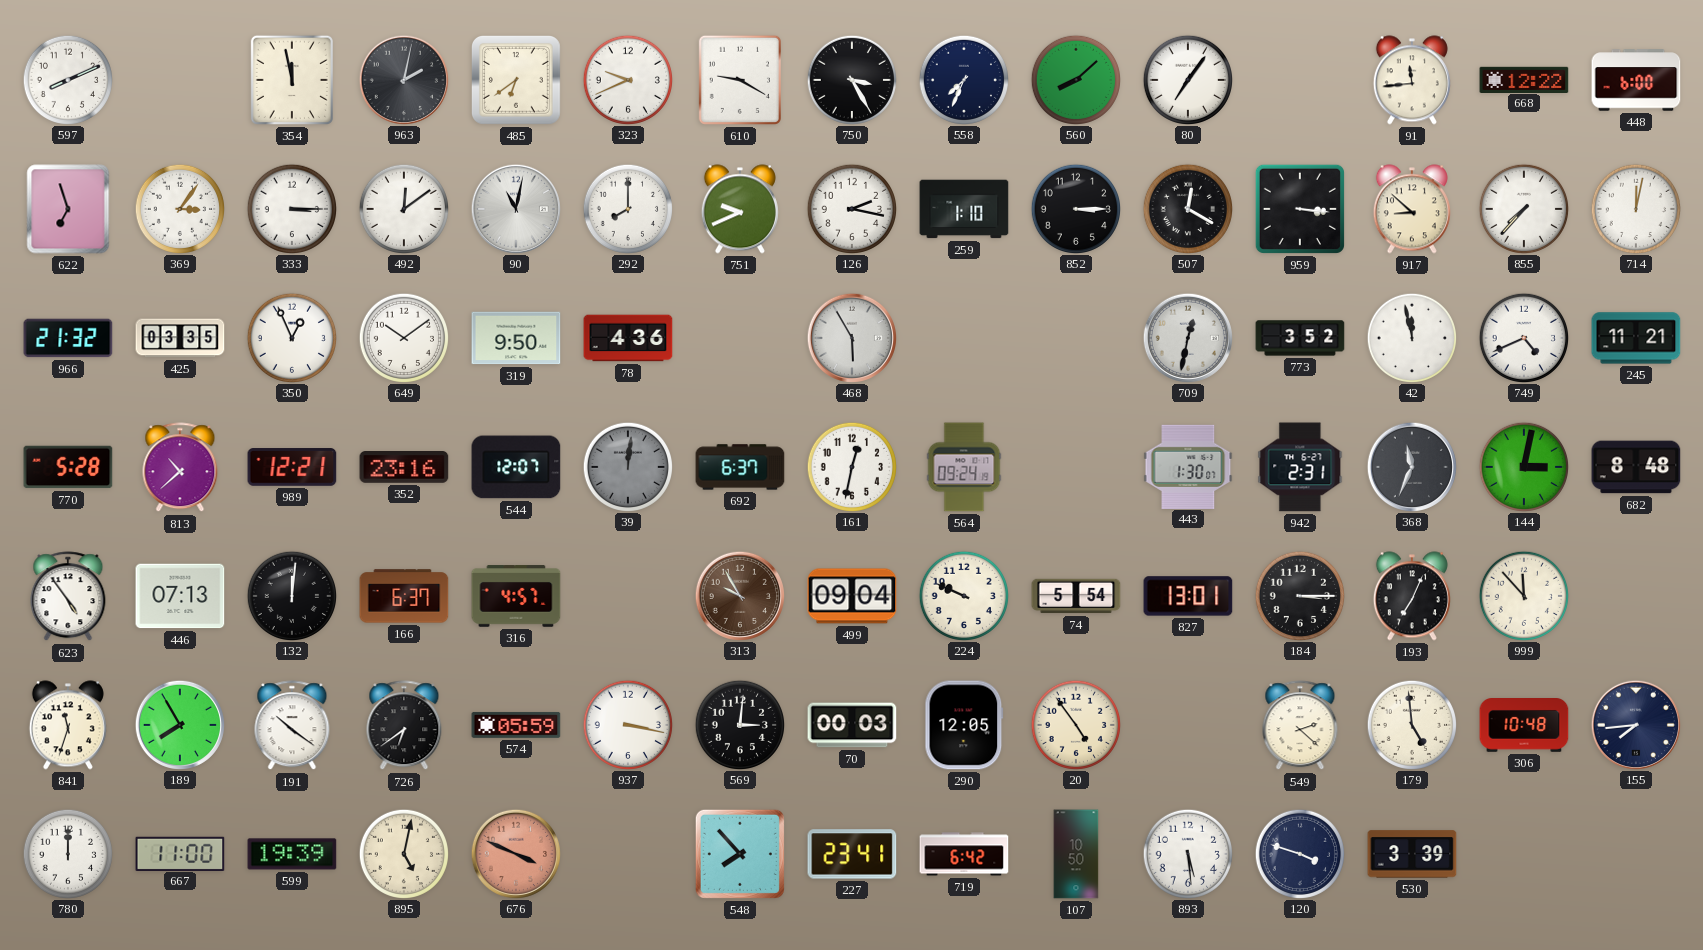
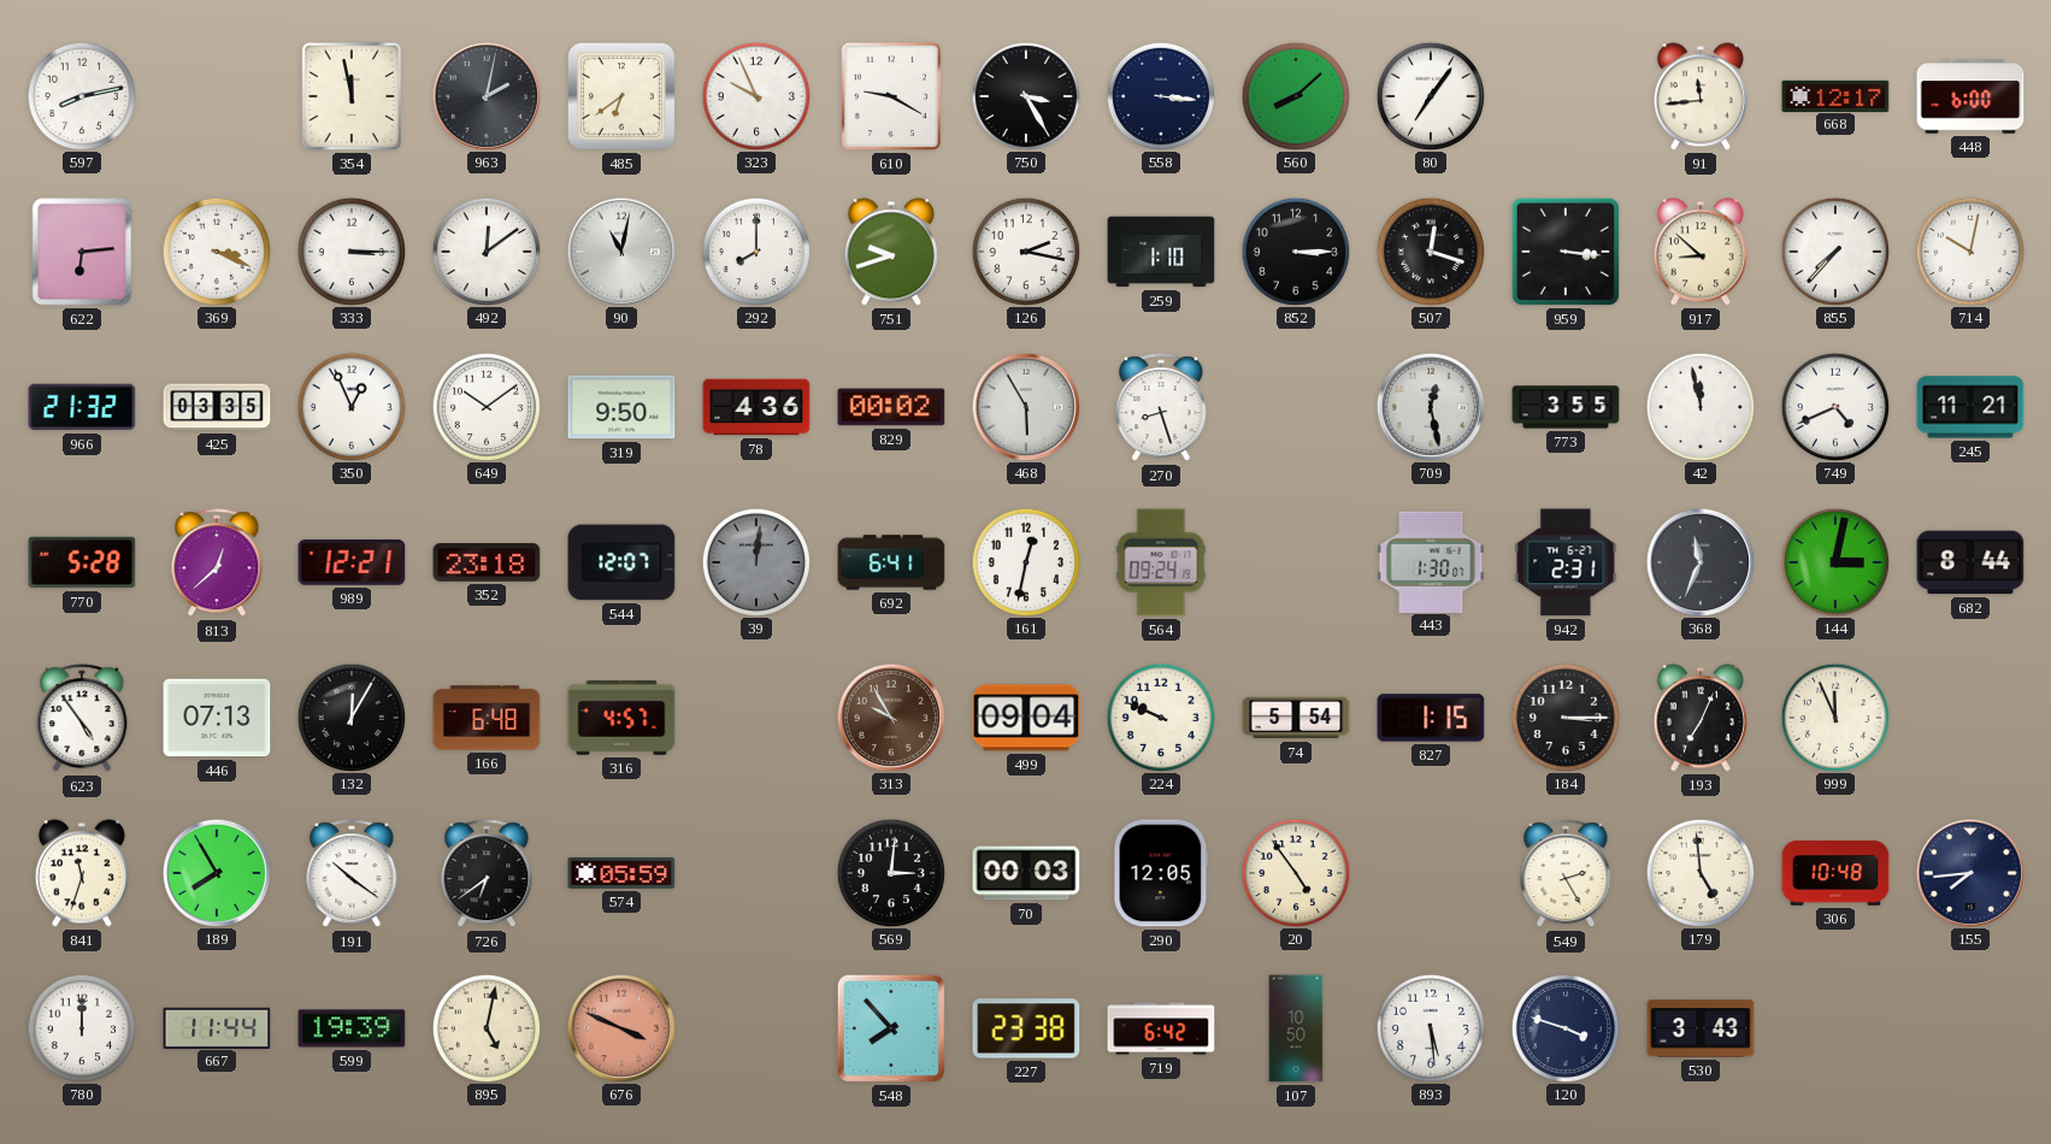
597: 8:11 -> 8:13
323: 9:41 -> 9:56
558: 7:34 -> 3:16
668: 12:22 -> 12:17
622: 6:57 -> 6:14
369: 3:06 -> 3:19
751: 9:41 -> 9:42
507: 12:20 -> 12:18
714: 12:02 -> 10:02
829: none -> 00:02
270: none -> 8:27
709: 12:32 -> 12:28
773: 3:52 -> 3:55
813: 10:38 -> 12:38
352: 23:16 -> 23:18
692: 6:37 -> 6:41
682: 8:48 -> 8:44
132: 12:01 -> 12:05
166: 6:37 -> 6:48
827: 13:01 -> 1:15
999: 11:53 -> 11:56
937: 3:17 -> none
549: 2:22 -> 2:25
667: 11:00 -> 11:44
227: 23:41 -> 23:38
530: 3:39 -> 3:43
